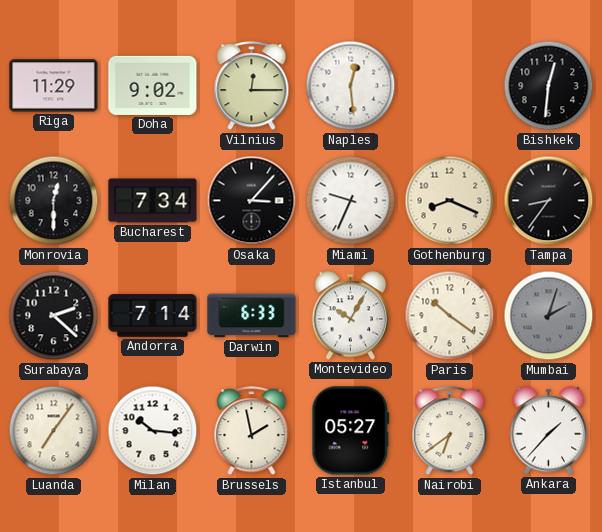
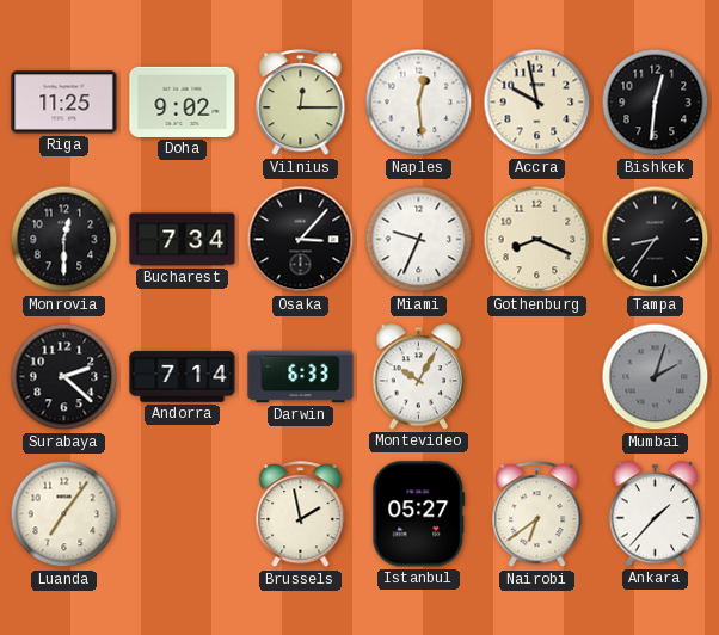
Riga: 11:29 -> 11:25
Accra: none -> 9:58
Paris: 10:21 -> none
Milan: 10:16 -> none
